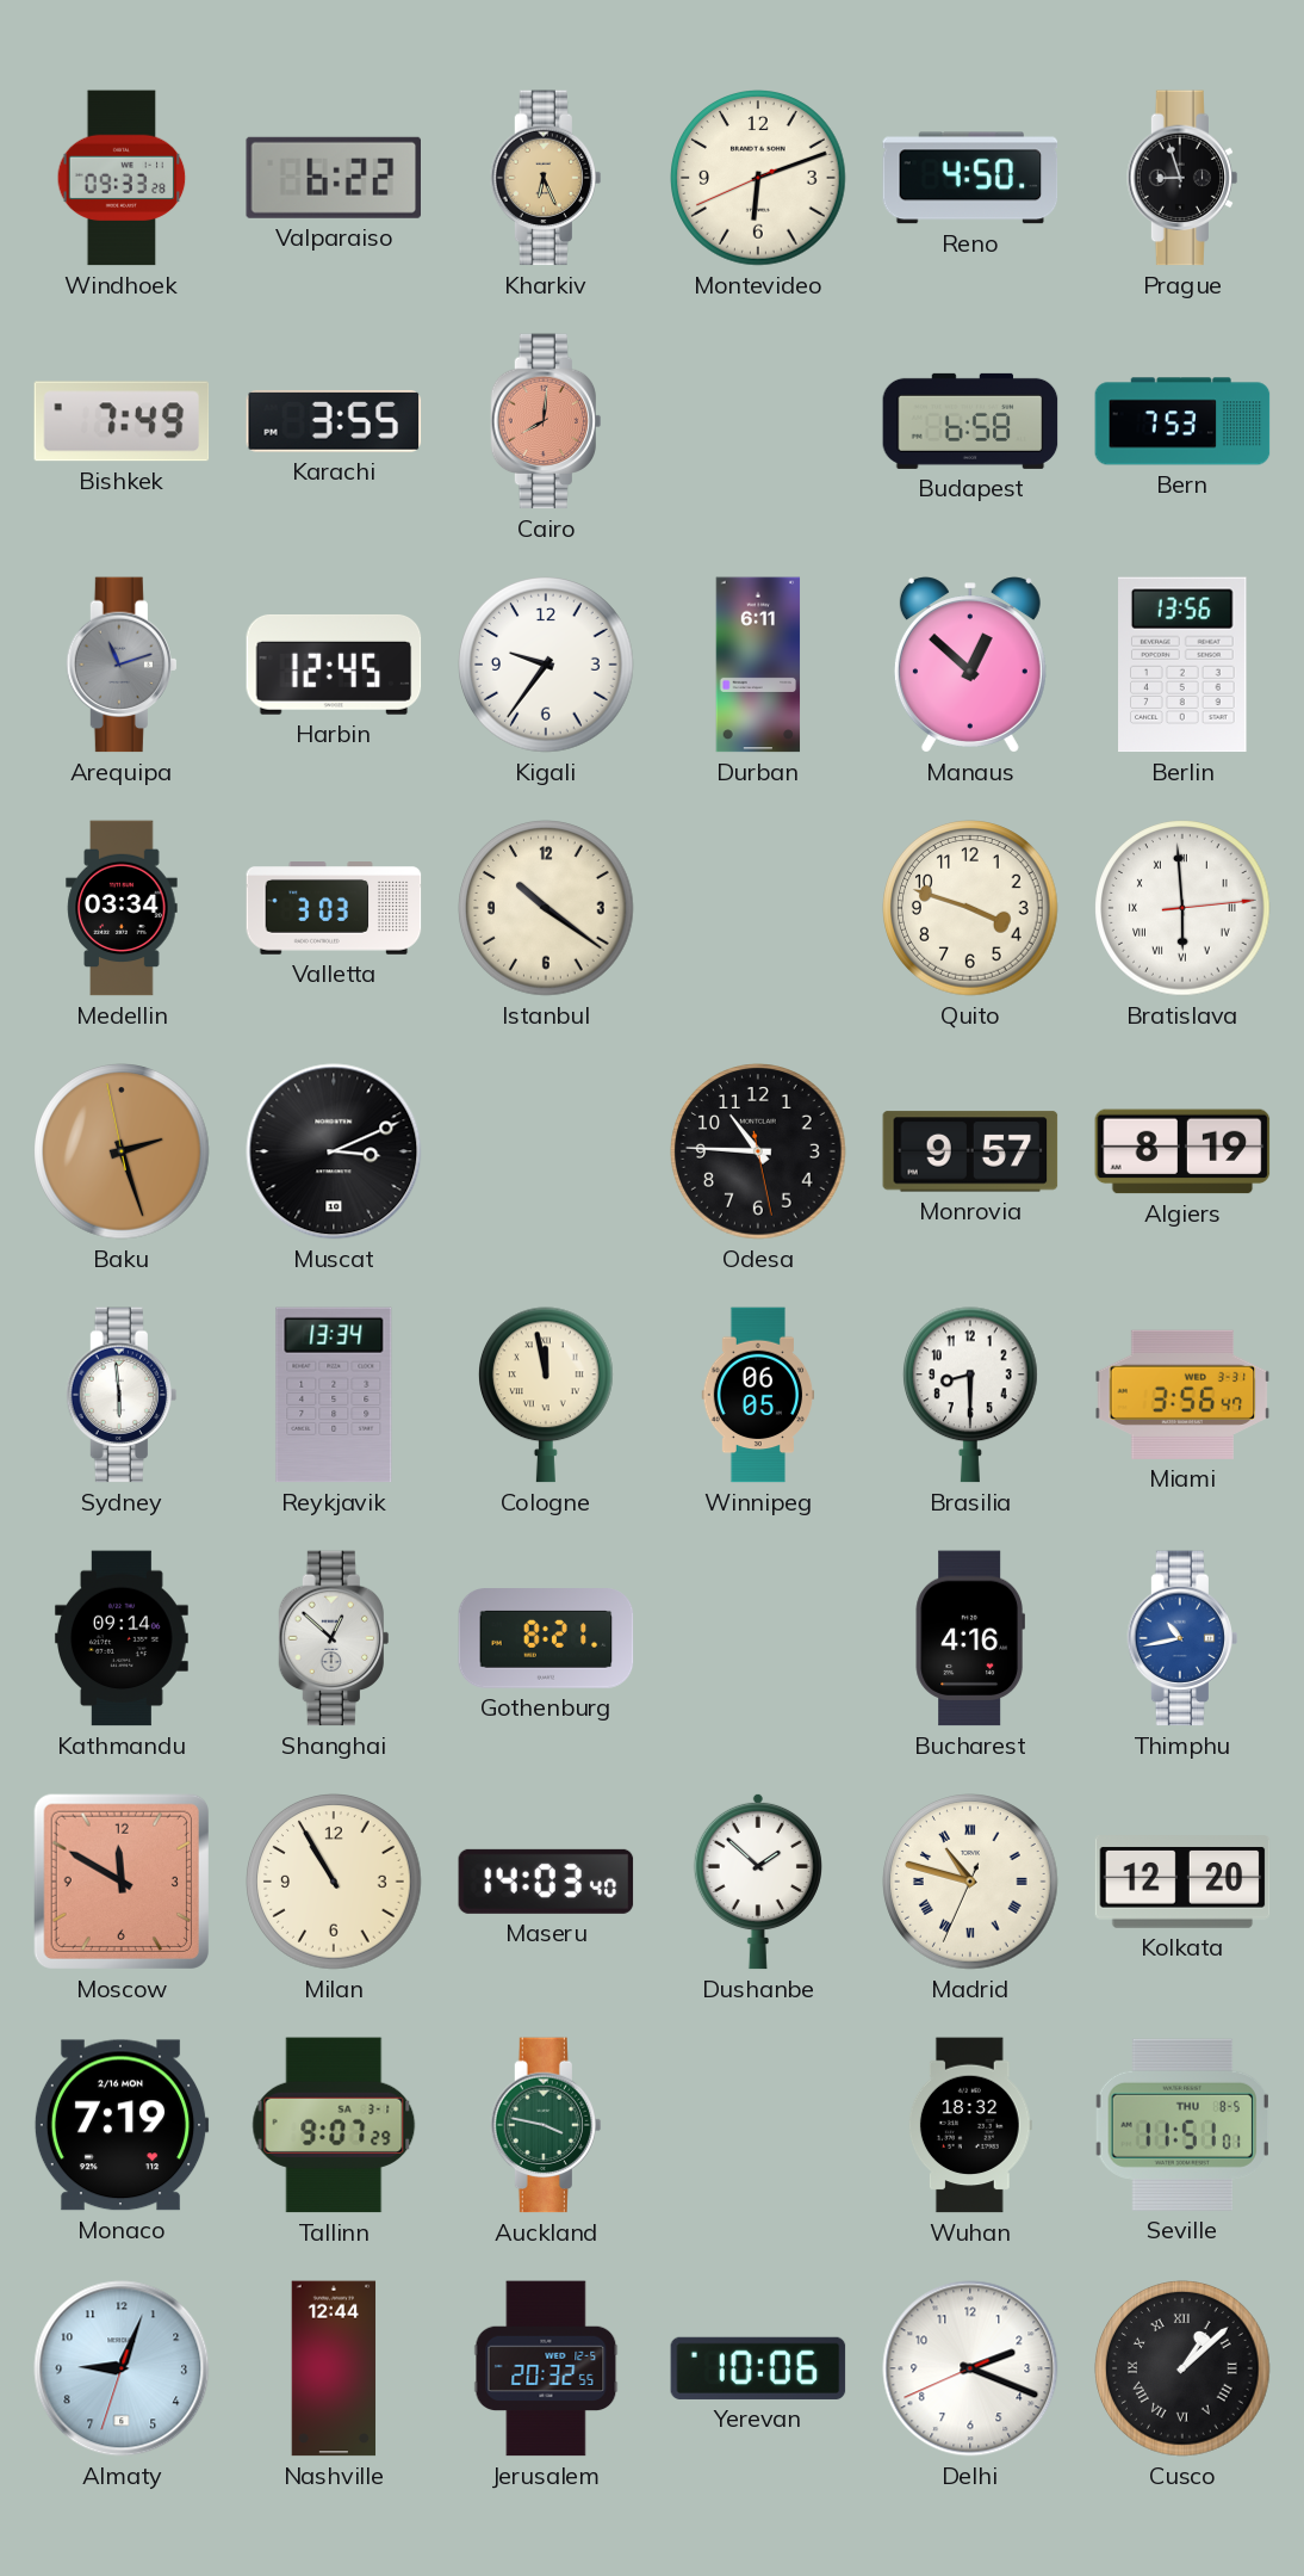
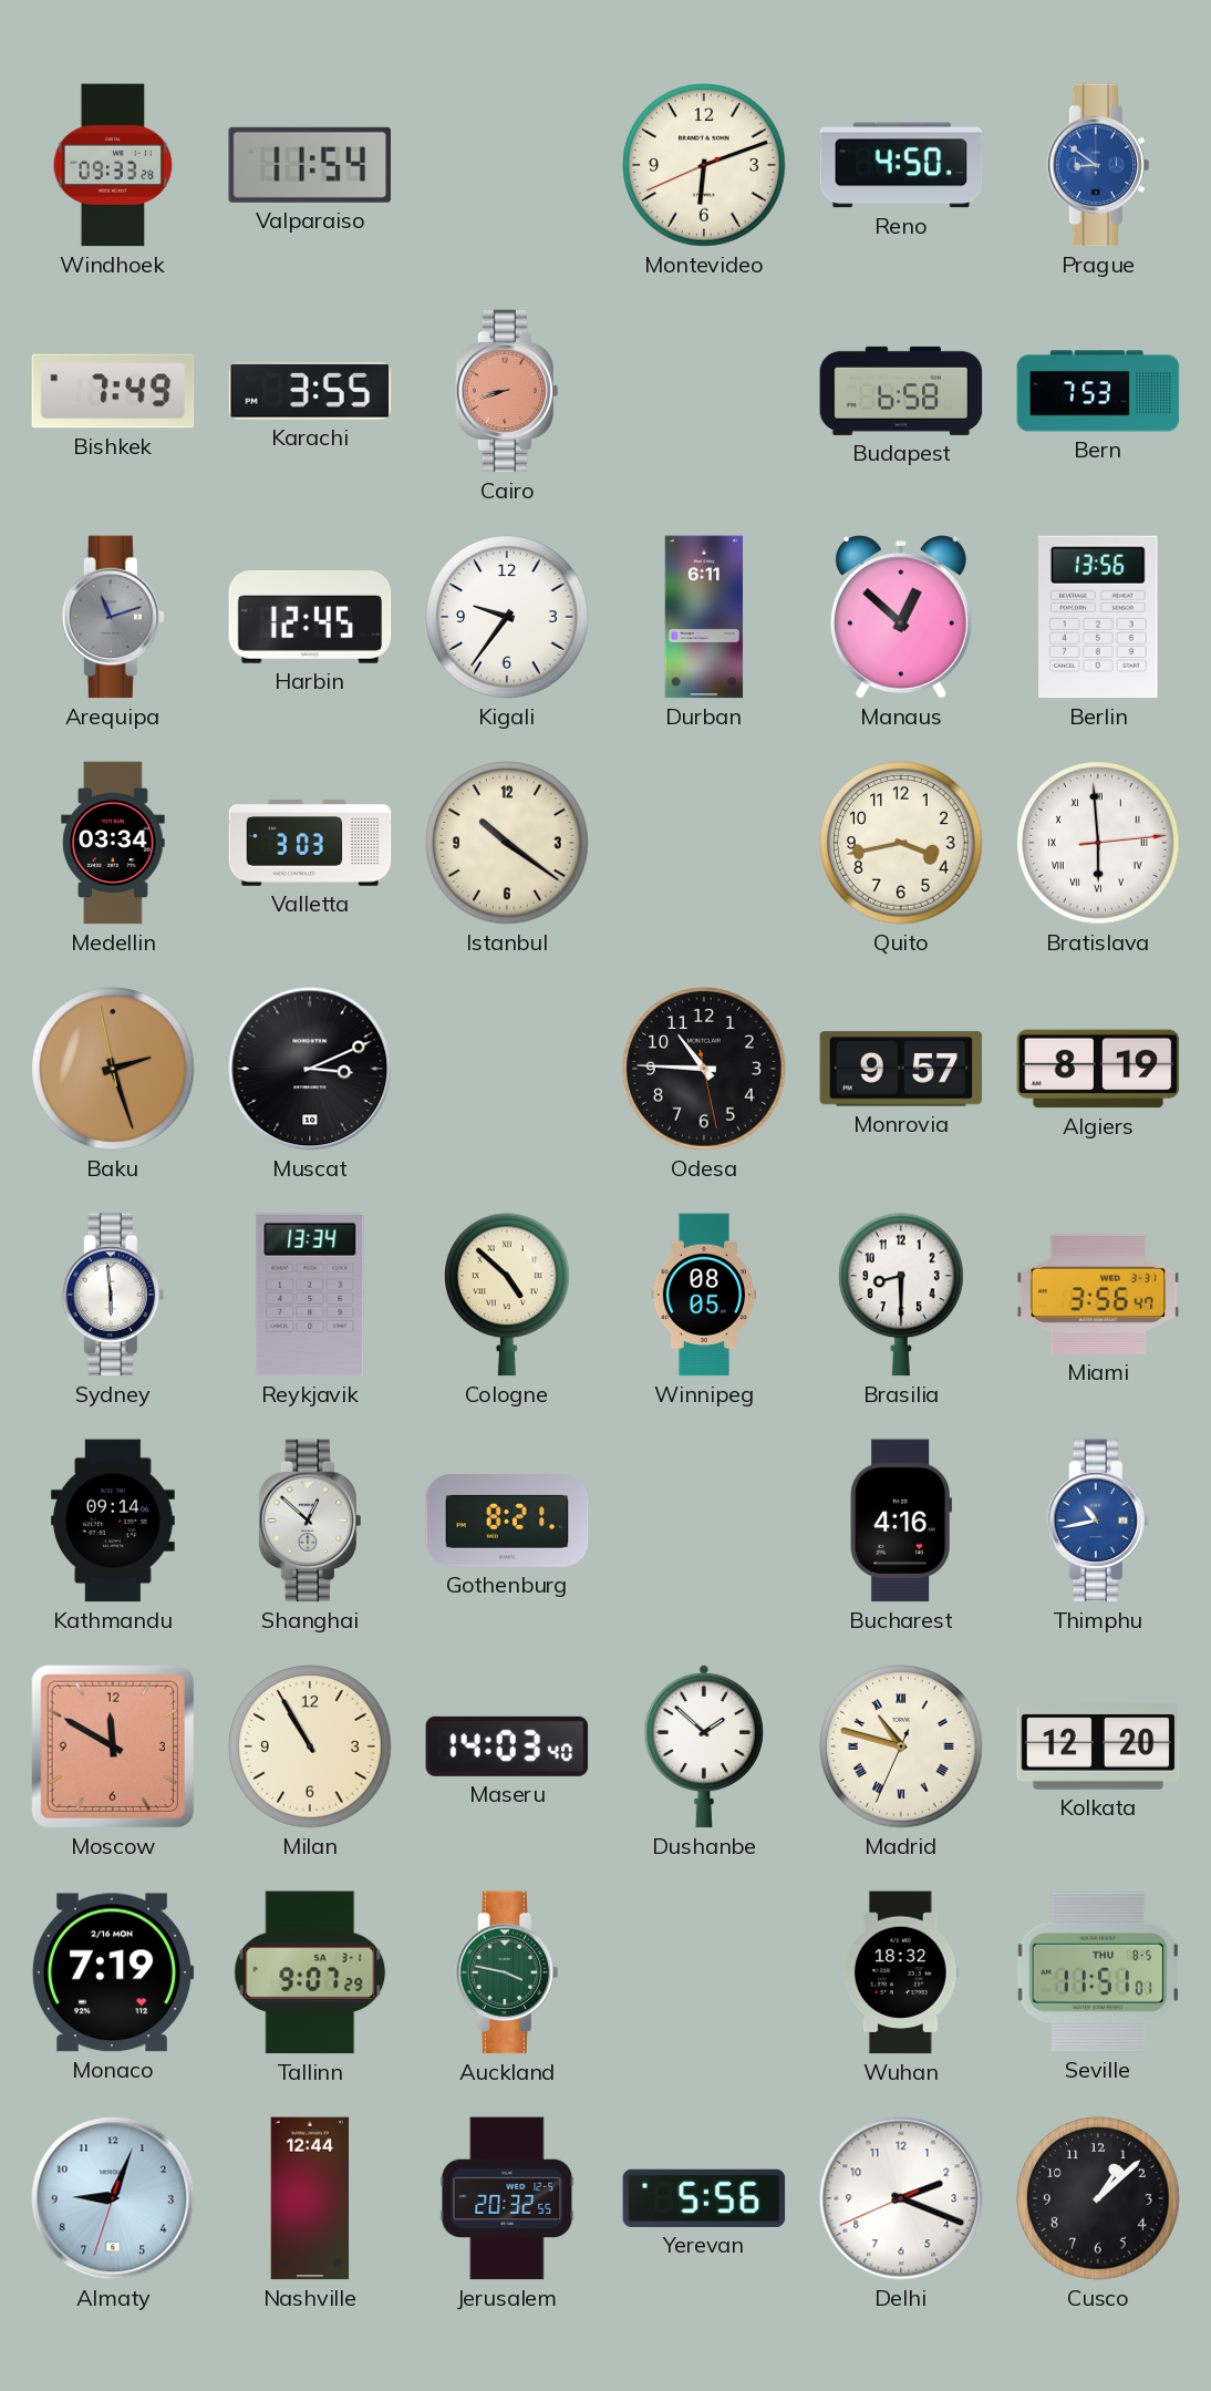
Valparaiso: 6:22 -> 11:54
Kharkiv: 6:26 -> none
Prague: 8:57 -> 8:51
Prague dial: black -> blue
Cairo: 8:01 -> 8:42
Quito: 3:48 -> 3:43
Cologne: 11:58 -> 4:52
Winnipeg: 06:05 -> 08:05
Yerevan: 10:06 -> 5:56
Cusco numerals: Roman -> Arabic
